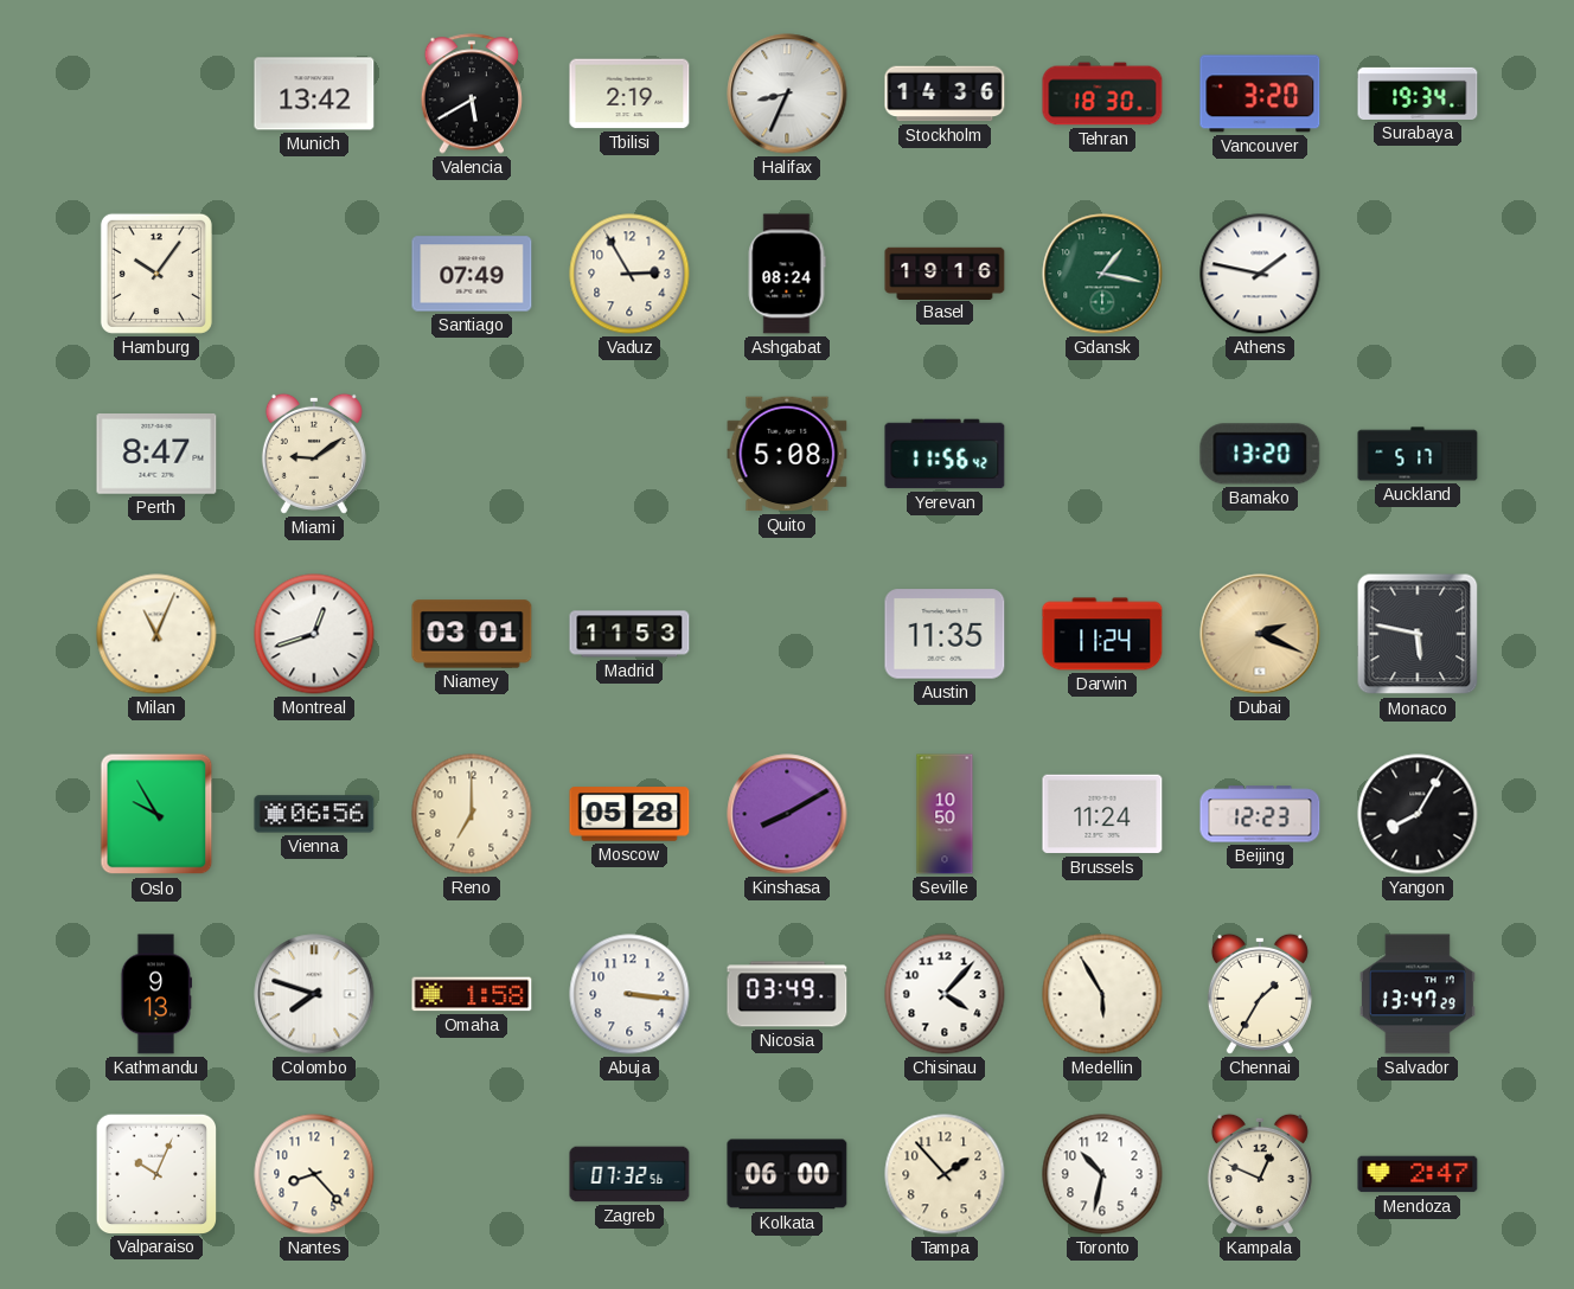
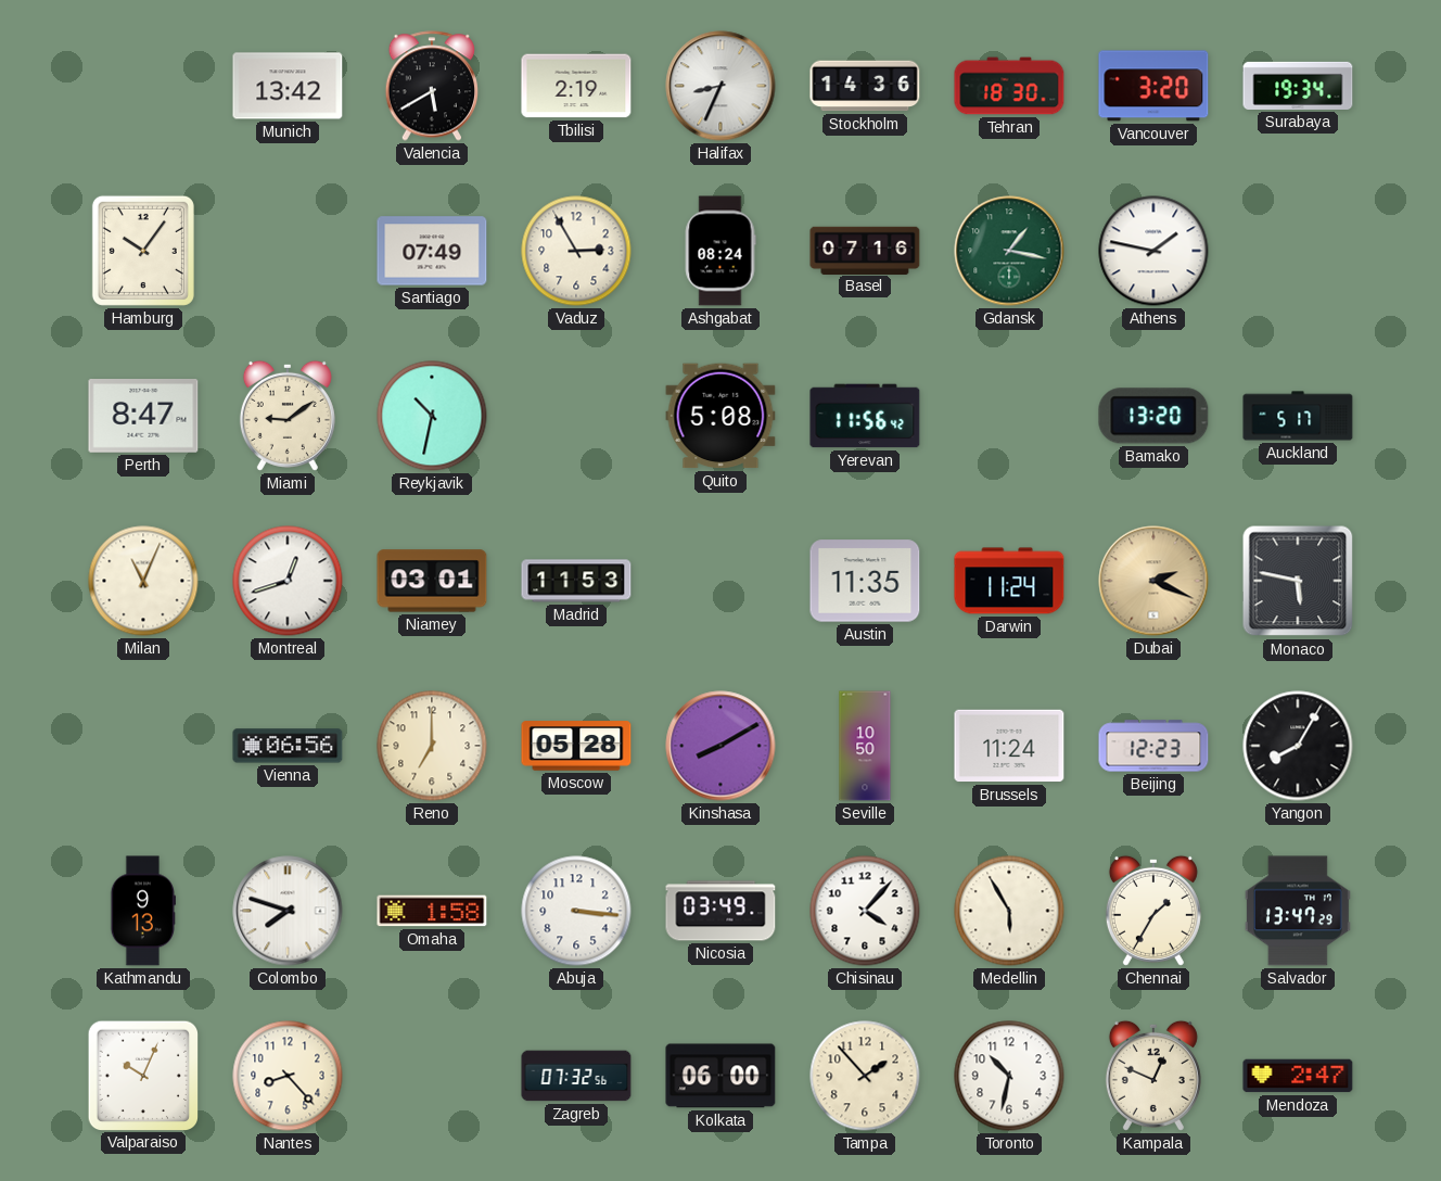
Basel: 19:16 -> 07:16
Reykjavik: none -> 10:32
Oslo: 9:55 -> none
